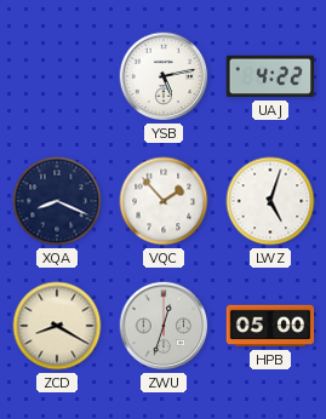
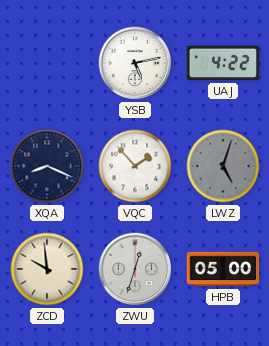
LWZ dial: white -> grey
ZCD: 8:20 -> 9:59
